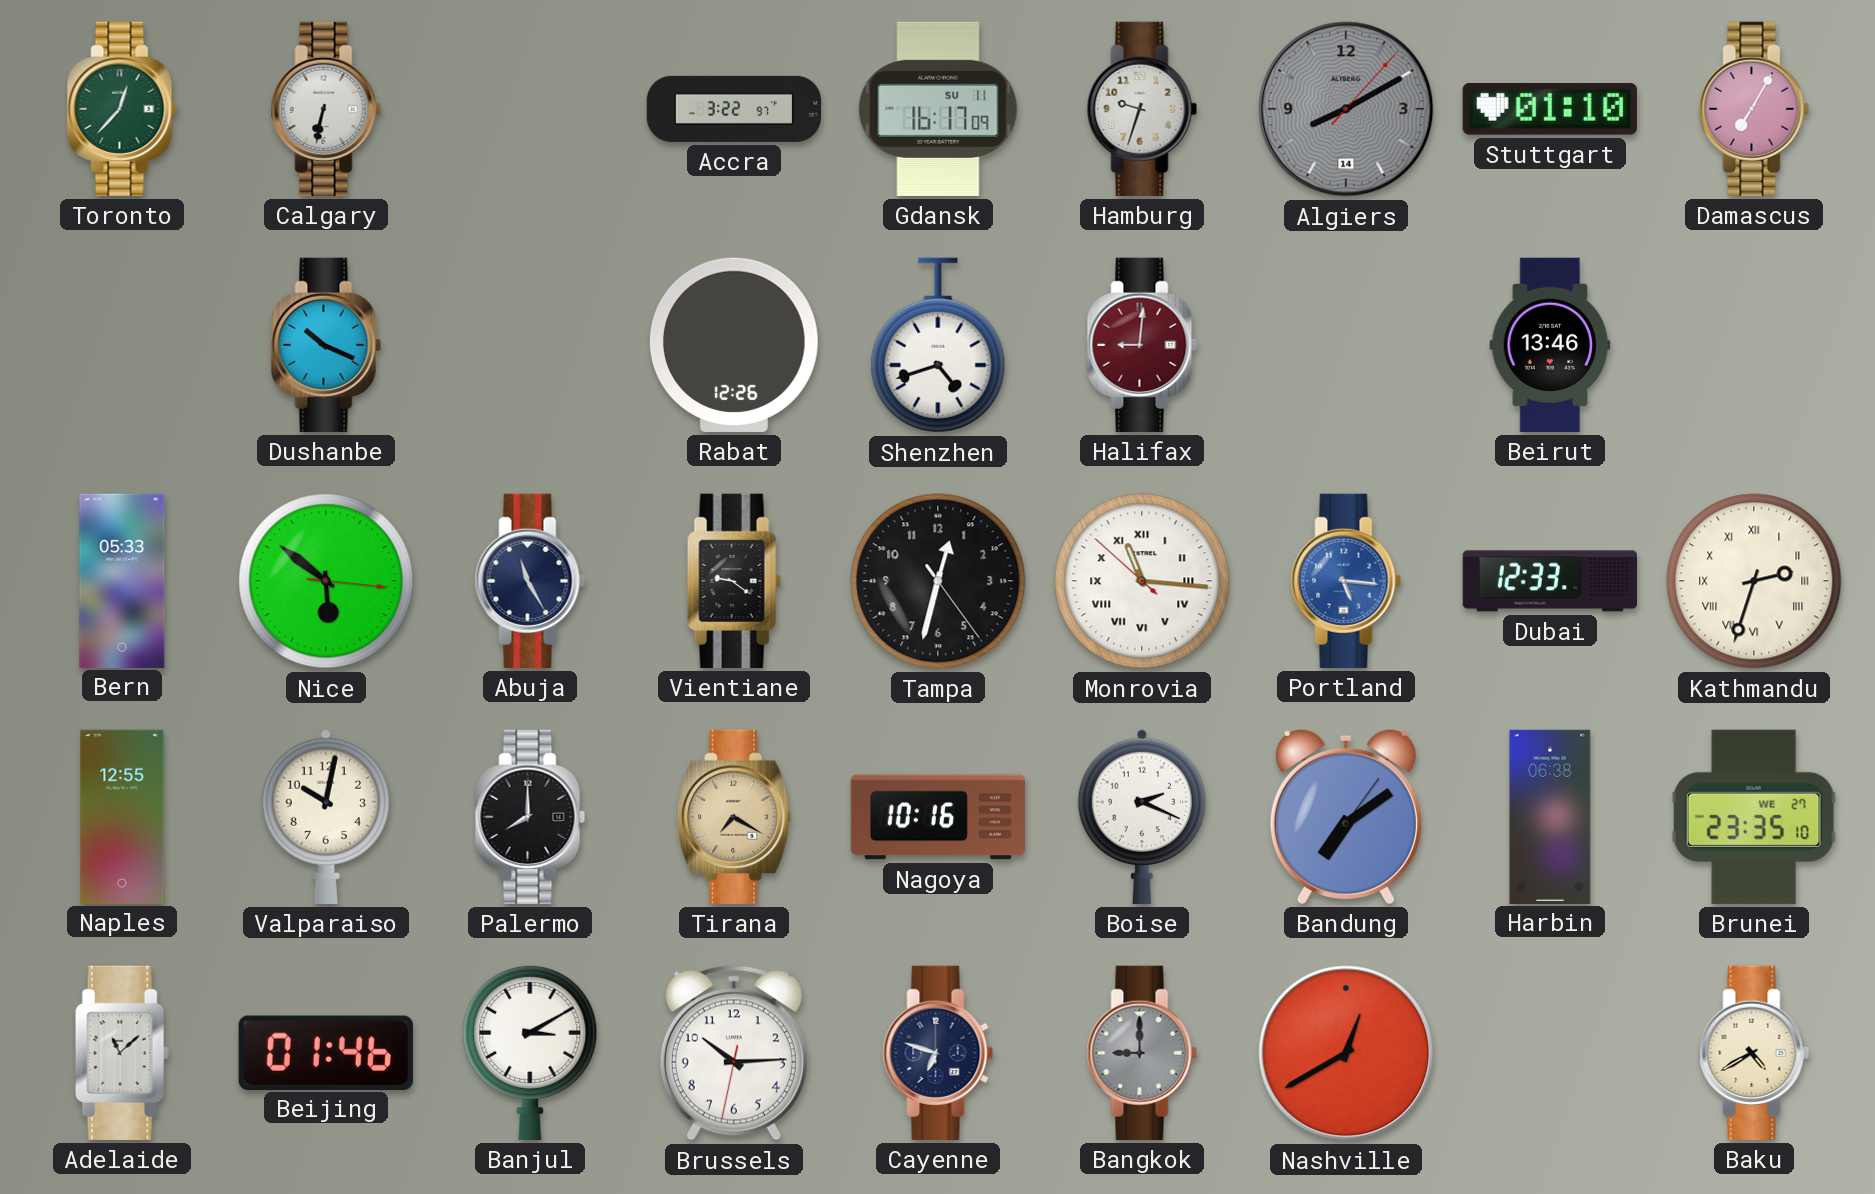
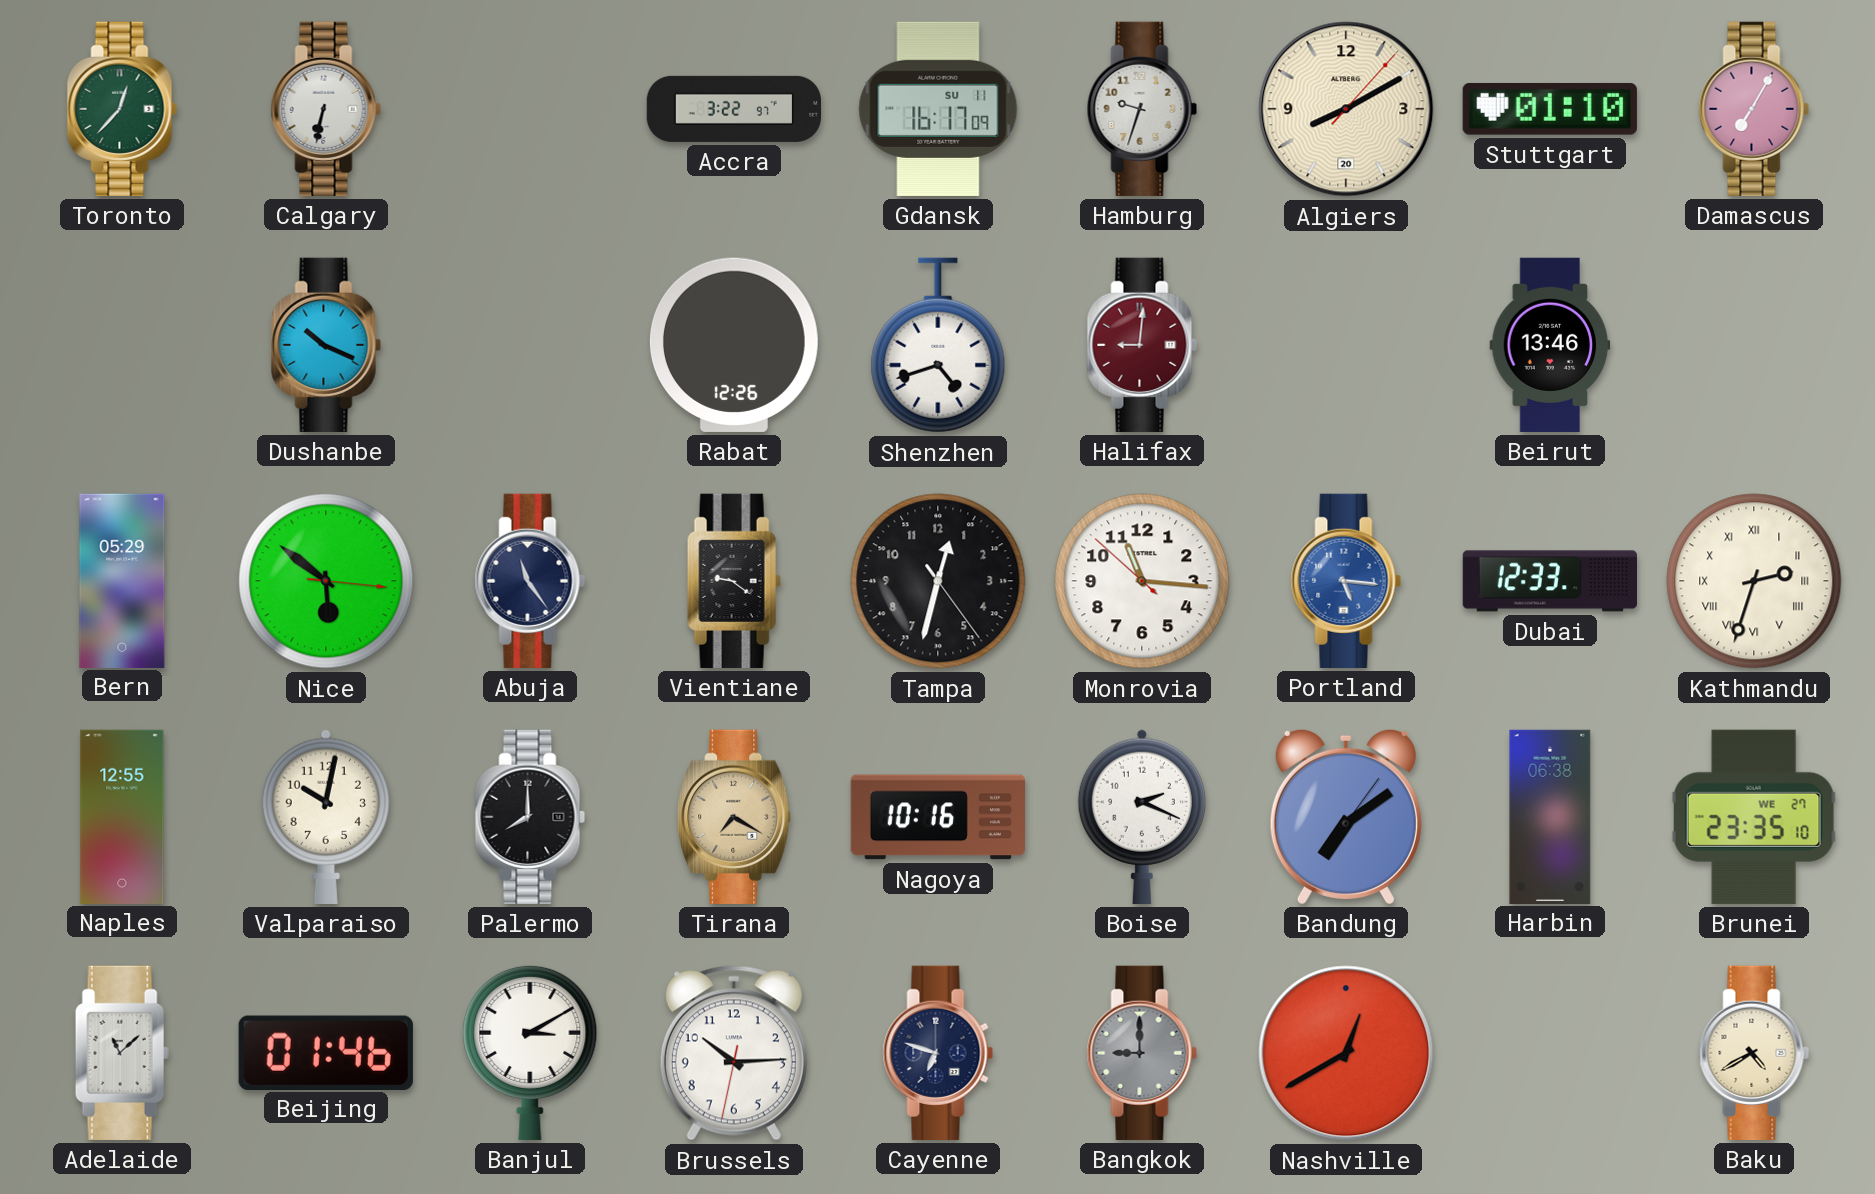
Algiers date: 14 -> 20
Algiers dial: grey -> cream
Bern: 05:33 -> 05:29
Abuja: 11:25 -> 11:24
Monrovia numerals: Roman -> Arabic
